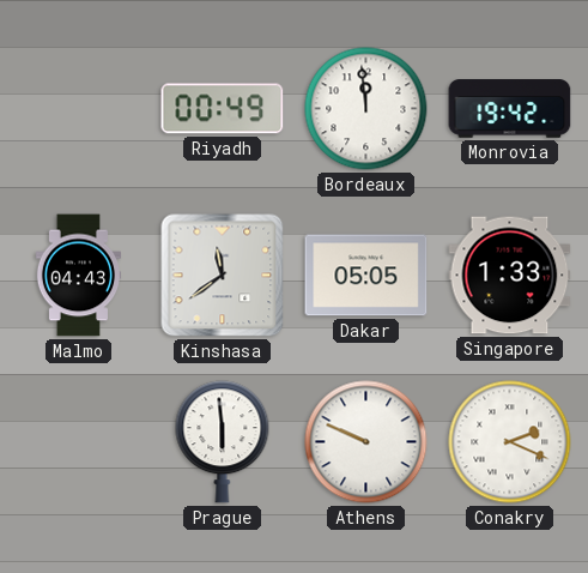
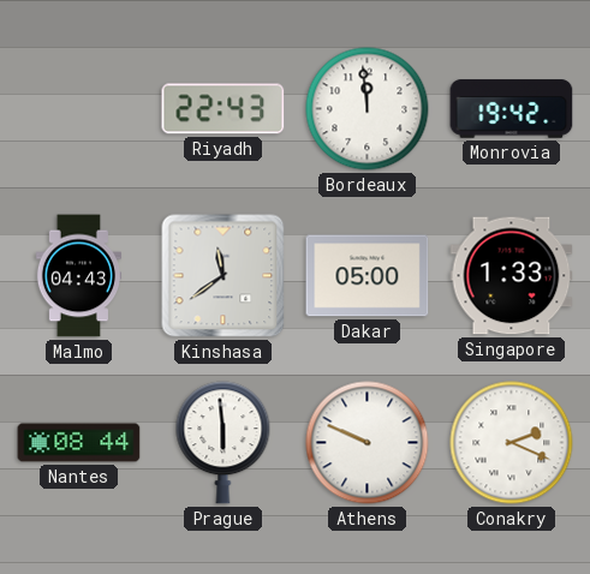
Riyadh: 00:49 -> 22:43
Dakar: 05:05 -> 05:00
Nantes: none -> 08:44
